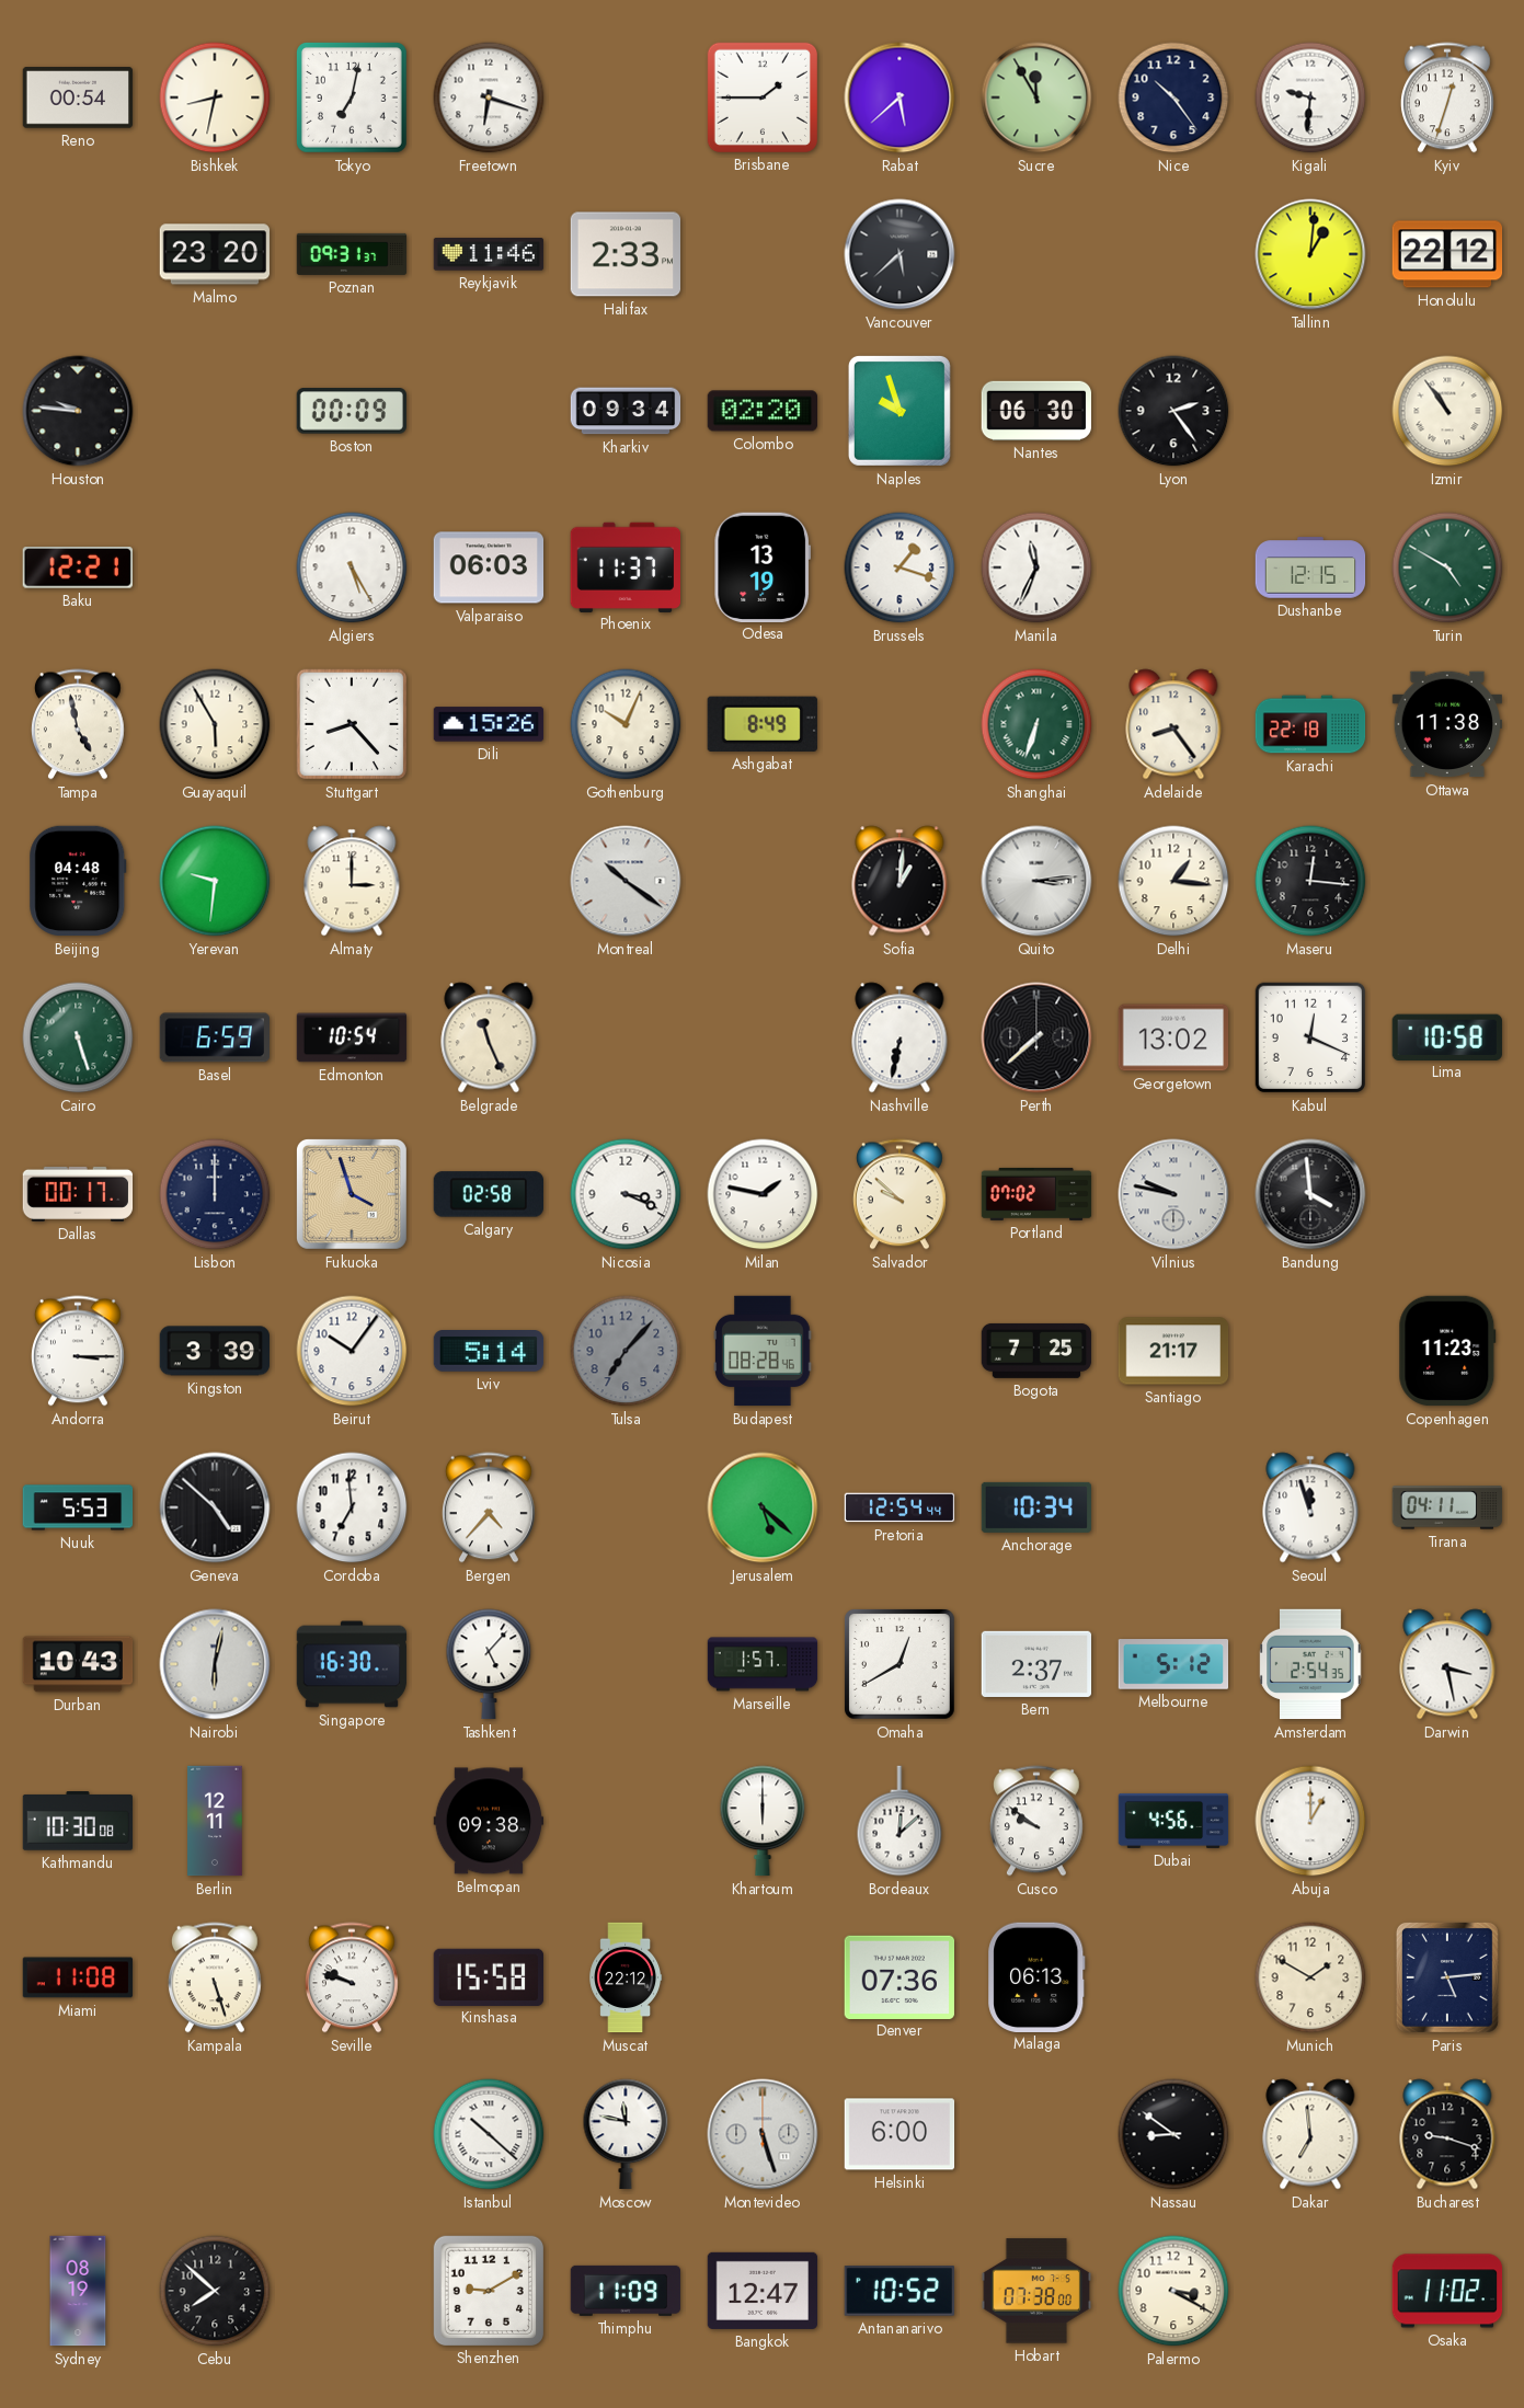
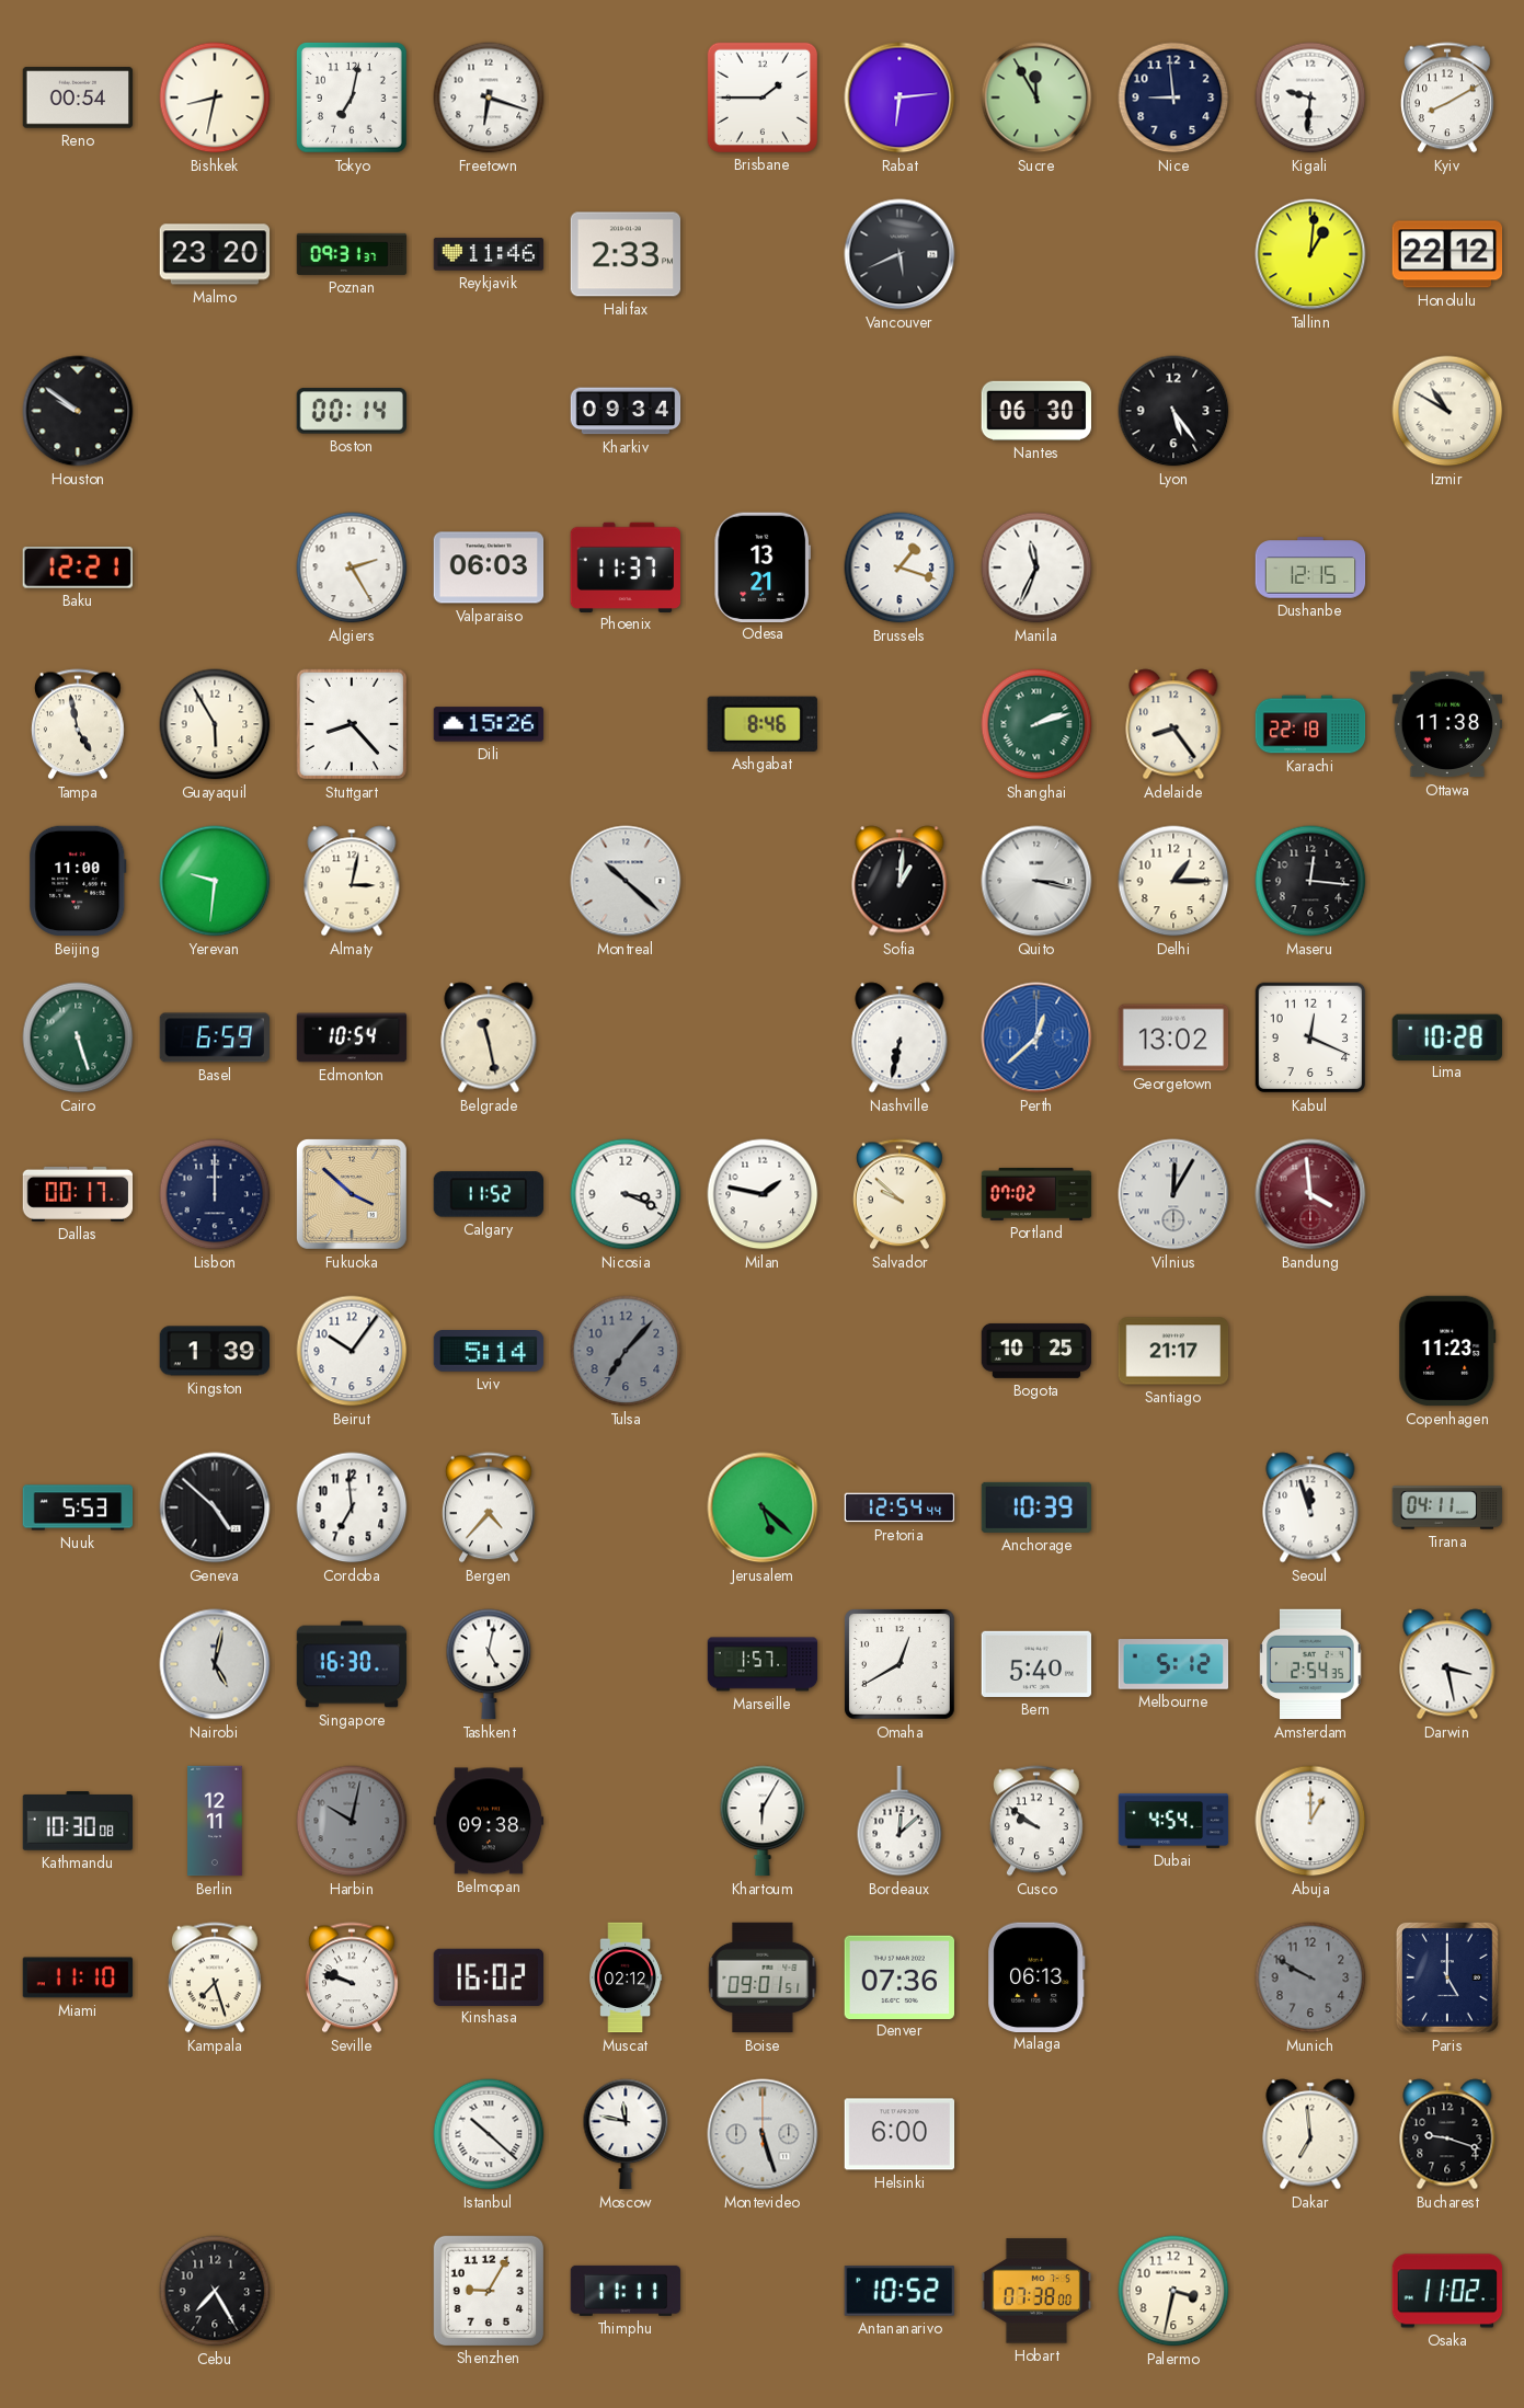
Rabat: 5:38 -> 6:14
Nice: 10:24 -> 8:59
Kyiv: 12:33 -> 8:10
Vancouver: 5:38 -> 5:41
Houston: 9:46 -> 9:51
Boston: 00:09 -> 00:14
Colombo: 02:20 -> none
Naples: 9:57 -> none
Lyon: 2:24 -> 5:24
Izmir: 10:54 -> 10:50
Algiers: 5:25 -> 2:25
Odesa: 13:19 -> 13:21
Turin: 4:50 -> none
Gothenburg: 10:04 -> none
Ashgabat: 8:49 -> 8:46
Shanghai: 6:33 -> 2:12
Beijing: 04:48 -> 11:00
Almaty: 3:00 -> 3:02
Montreal: 10:21 -> 10:22
Quito: 3:14 -> 3:17
Delhi: 1:16 -> 1:15
Belgrade: 11:26 -> 11:28
Perth: 7:38 -> 12:38
Perth dial: black -> blue
Lima: 10:58 -> 10:28
Fukuoka: 3:57 -> 3:52
Calgary: 02:58 -> 11:52
Vilnius: 9:47 -> 12:05
Bandung dial: black -> burgundy
Andorra: 3:15 -> none
Kingston: 3:39 -> 1:39
Budapest: 08:28 -> none
Bogota: 7:25 -> 10:25
Anchorage: 10:34 -> 10:39
Durban: 10:43 -> none
Nairobi: 6:02 -> 5:02
Tashkent: 5:07 -> 5:02
Bern: 2:37 -> 5:40
Harbin: none -> 10:02
Khartoum: 6:00 -> 6:05
Dubai: 4:56 -> 4:54
Miami: 11:08 -> 11:10
Kampala: 5:27 -> 7:27
Kinshasa: 15:58 -> 16:02
Muscat: 22:12 -> 02:12
Boise: none -> 09:01
Munich: 1:50 -> 9:50
Munich dial: cream -> grey
Paris: 5:14 -> 5:00
Nassau: 8:51 -> none
Sydney: 08:19 -> none
Cebu: 7:52 -> 7:25
Shenzhen: 9:10 -> 9:05
Thimphu: 11:09 -> 11:11
Bangkok: 12:47 -> none
Palermo: 3:20 -> 3:32
